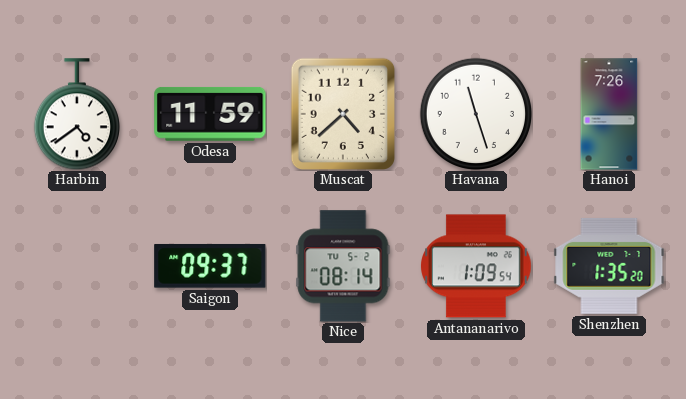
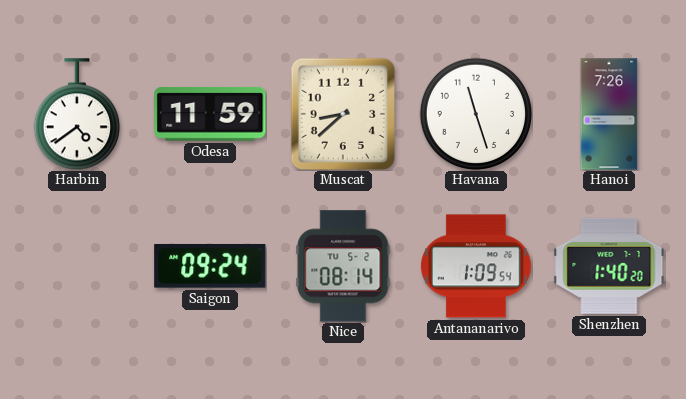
Muscat: 4:38 -> 8:38
Saigon: 09:37 -> 09:24
Shenzhen: 1:35 -> 1:40
